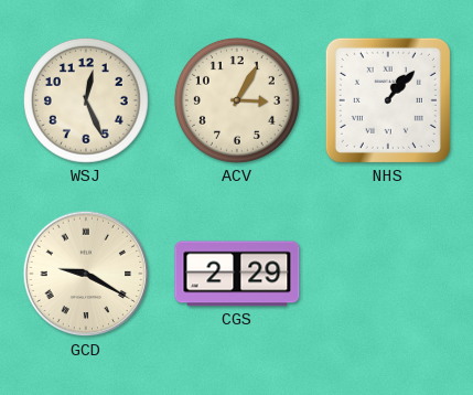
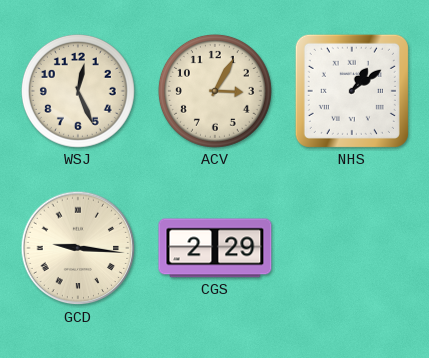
NHS: 1:07 -> 1:09
GCD: 9:20 -> 9:16
